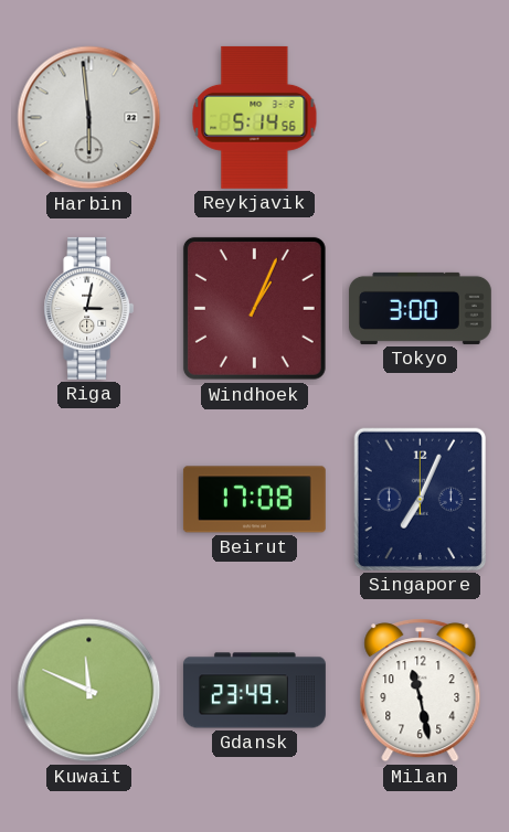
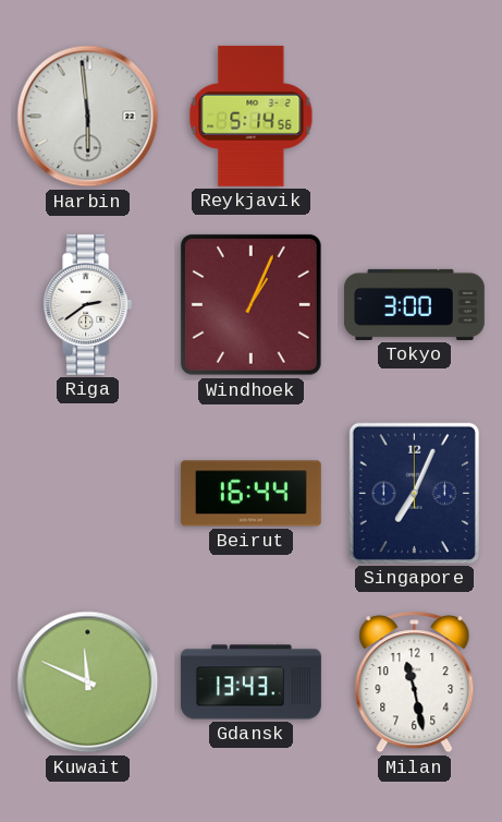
Riga: 3:02 -> 2:39
Beirut: 17:08 -> 16:44
Gdansk: 23:49 -> 13:43
